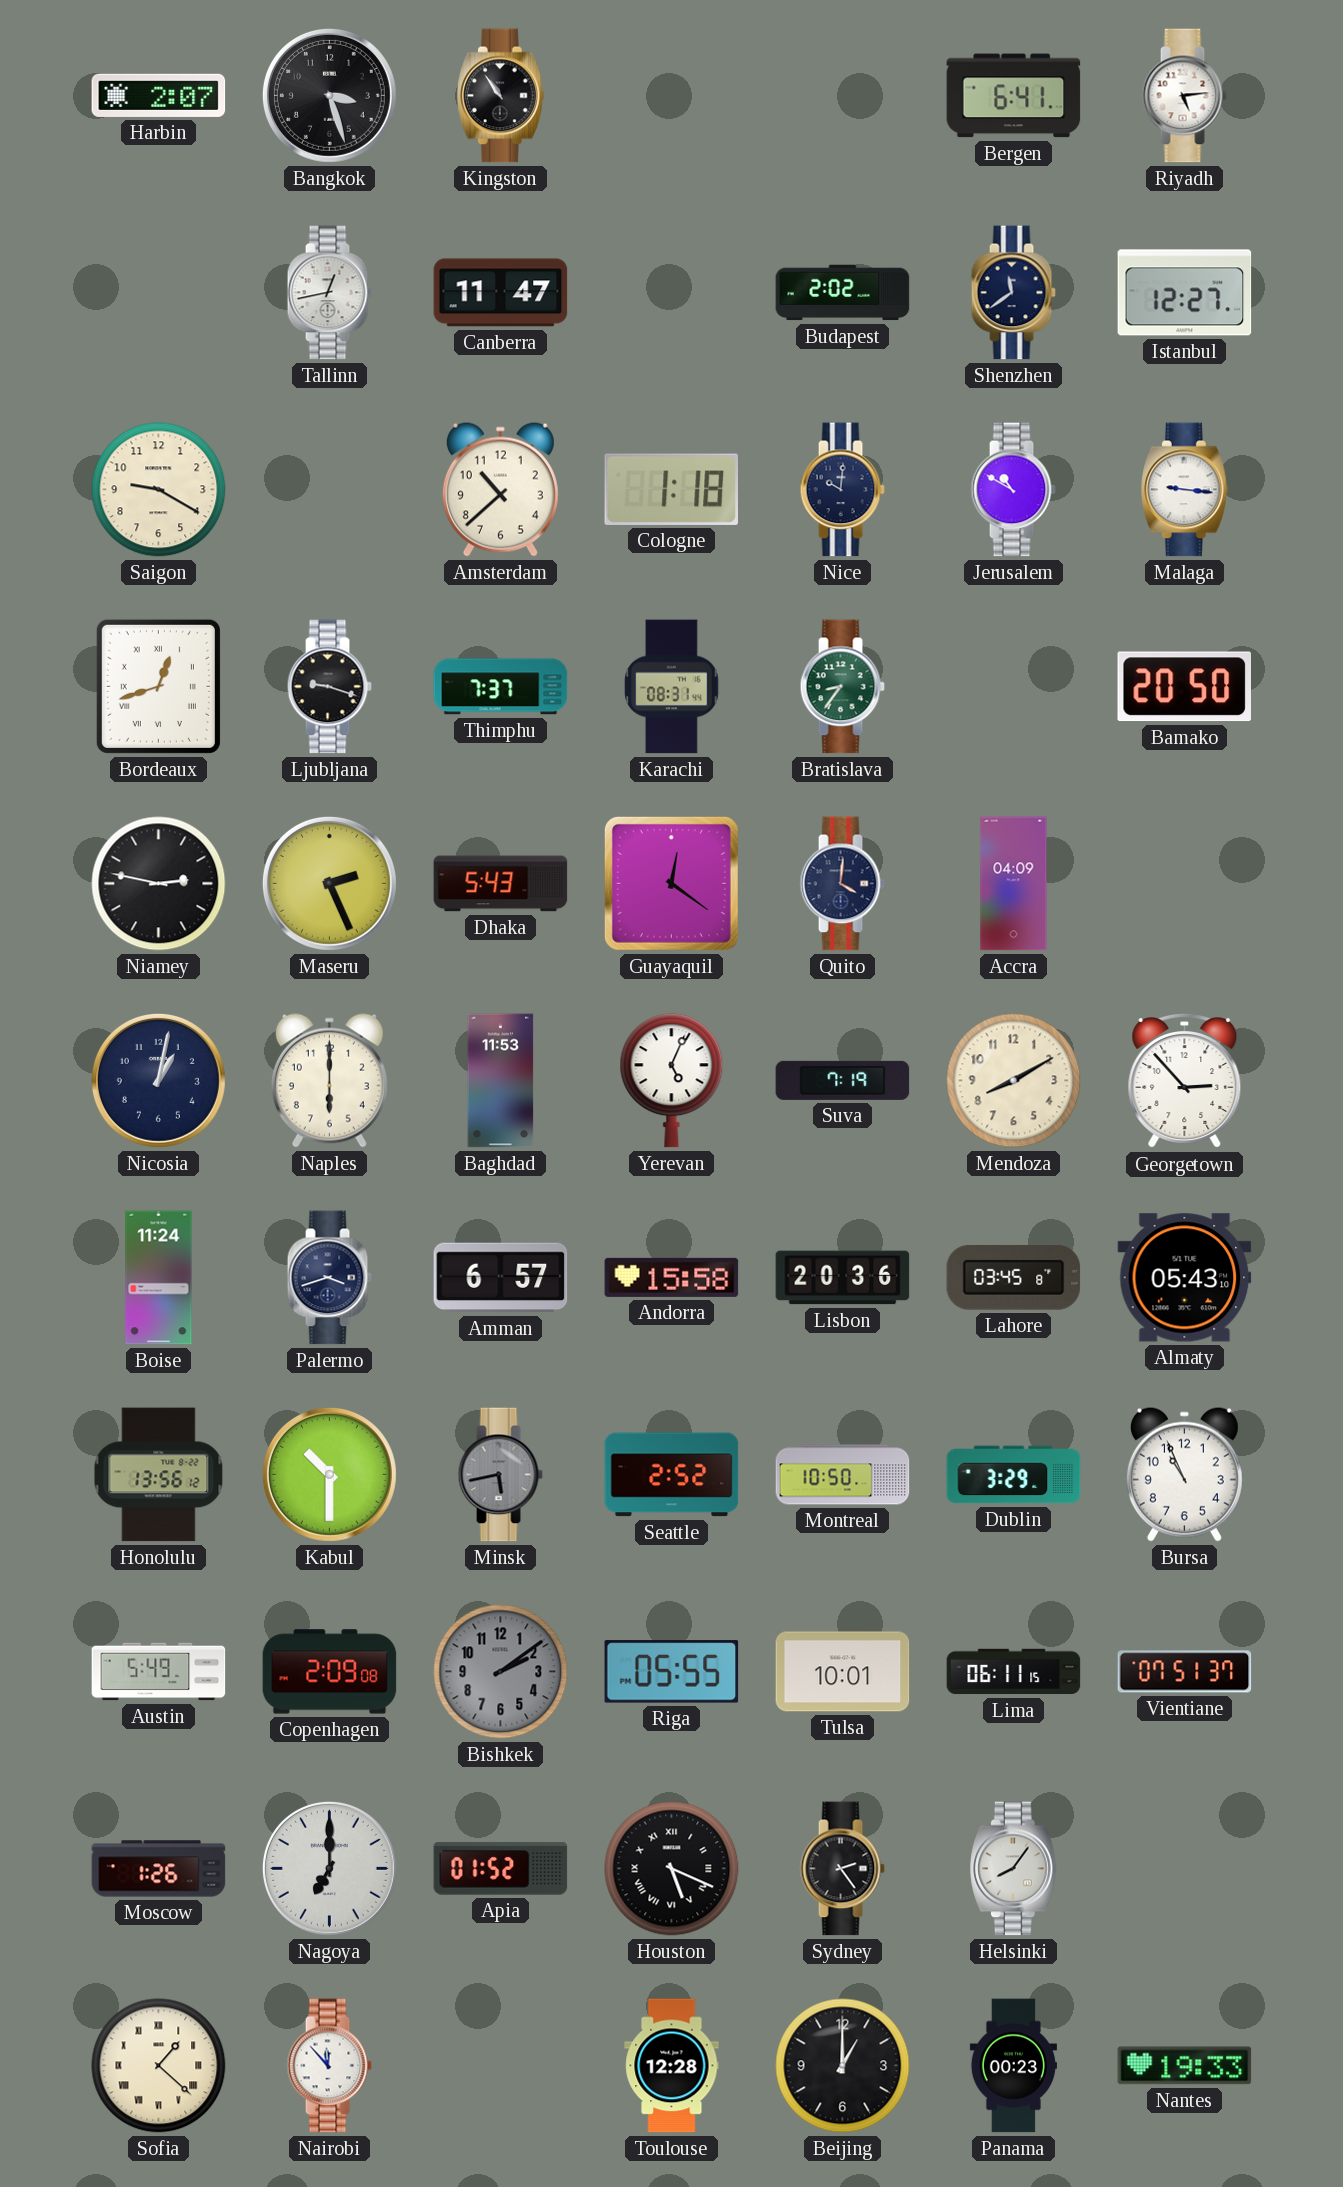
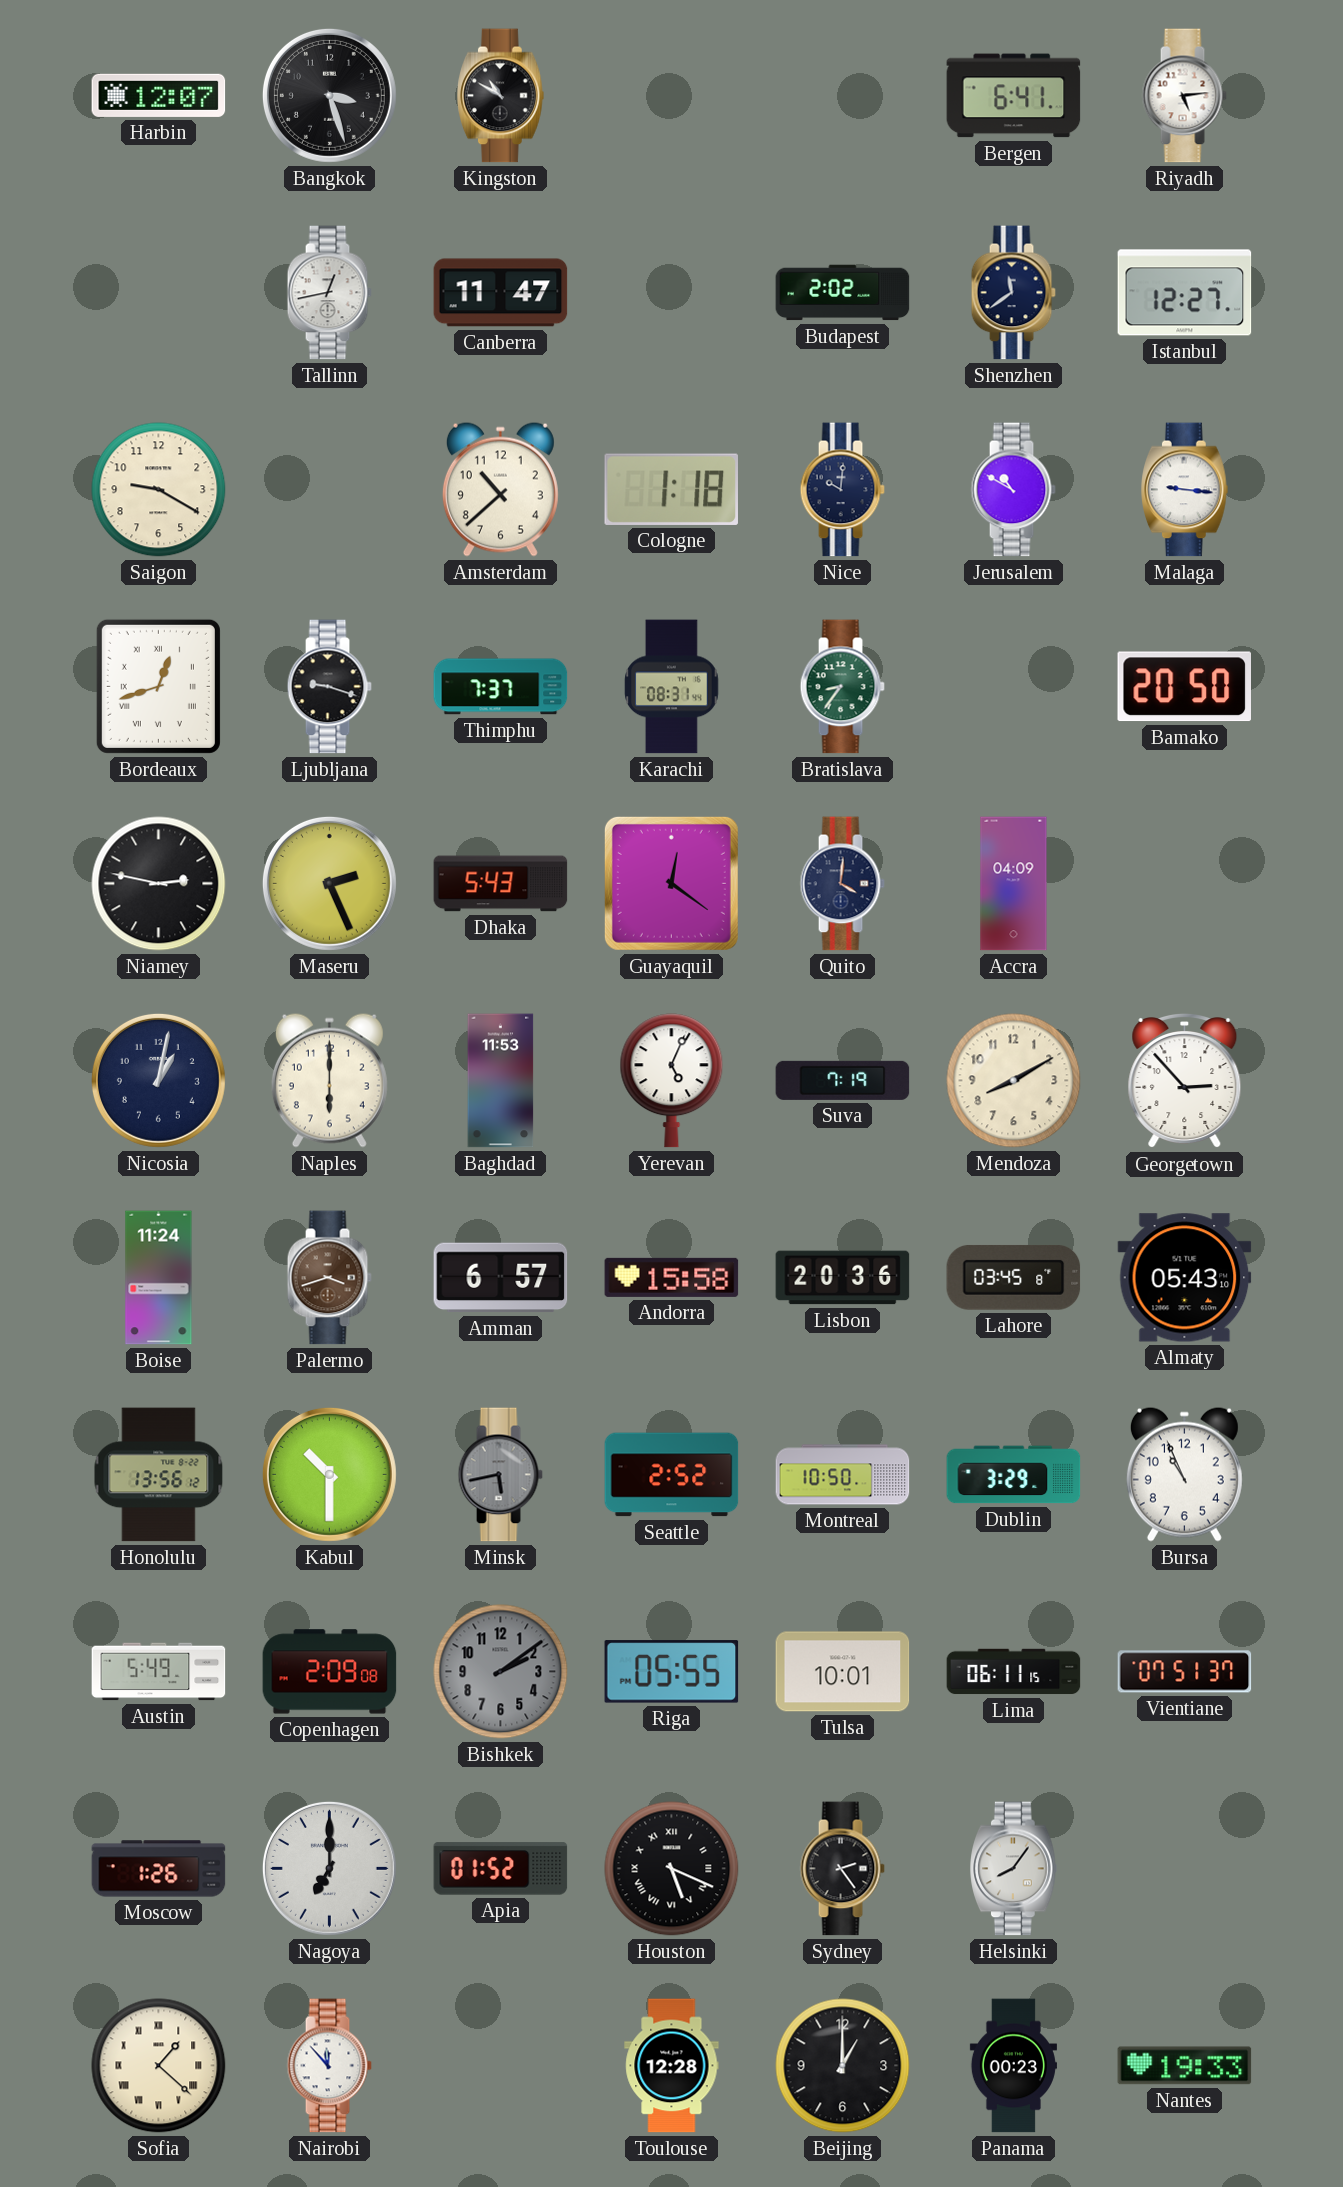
Harbin: 2:07 -> 12:07
Kingston: 10:54 -> 10:50
Palermo dial: navy -> brown
